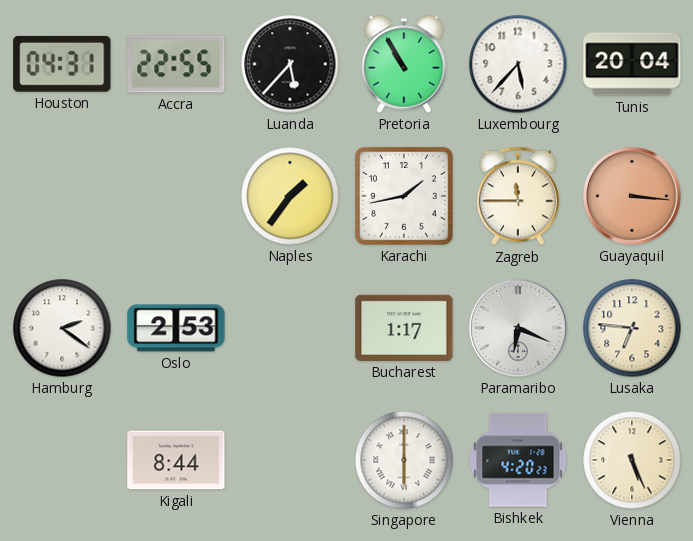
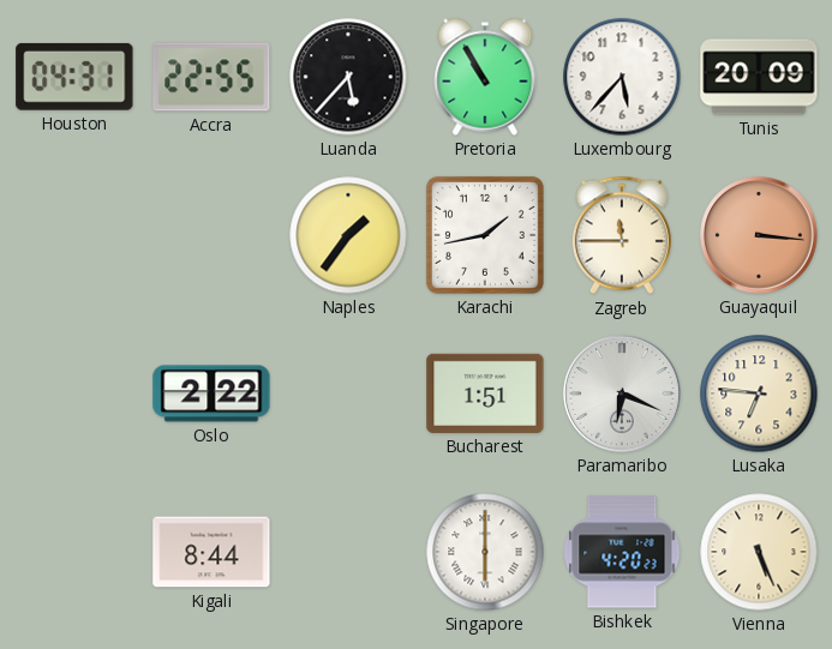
Tunis: 20:04 -> 20:09
Hamburg: 2:21 -> none
Oslo: 2:53 -> 2:22
Bucharest: 1:17 -> 1:51
